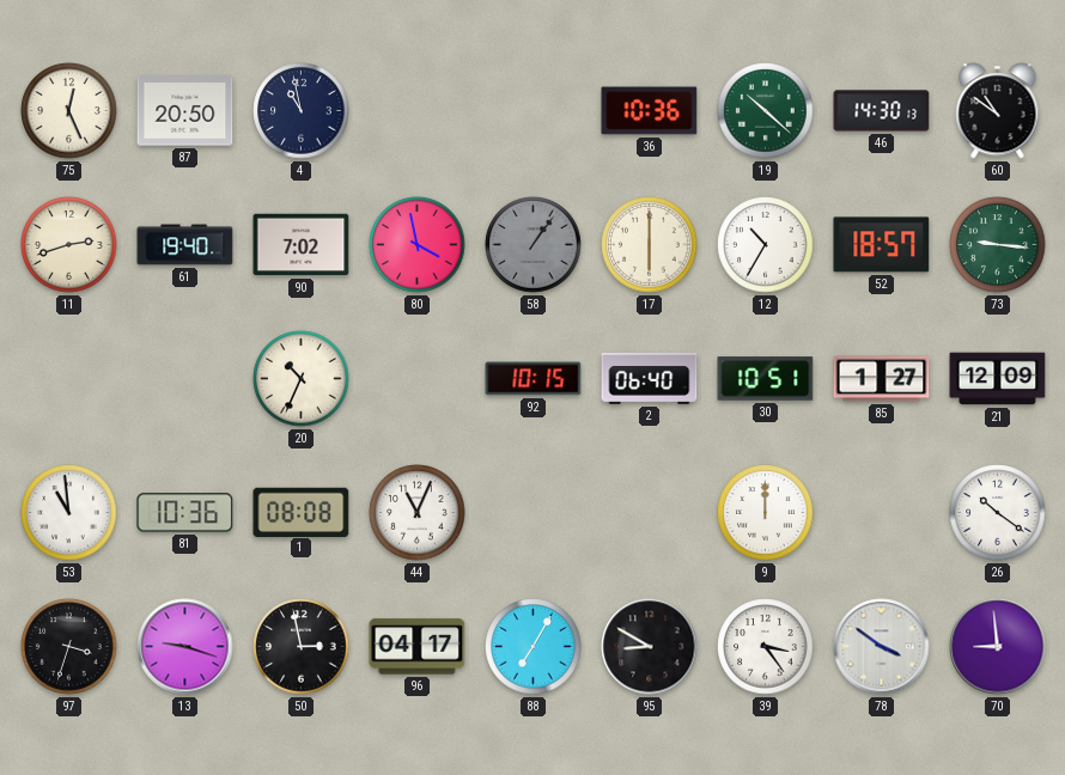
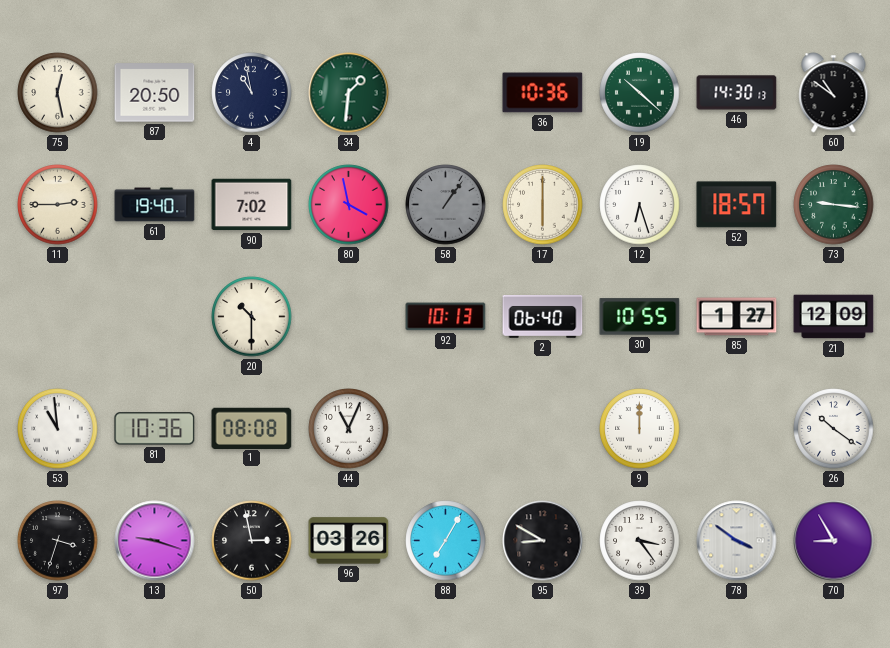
75: 12:26 -> 12:28
34: none -> 1:31
11: 2:42 -> 2:45
12: 10:35 -> 6:27
20: 10:34 -> 10:30
92: 10:15 -> 10:13
30: 10:51 -> 10:55
96: 04:17 -> 03:26
70: 8:59 -> 8:55
